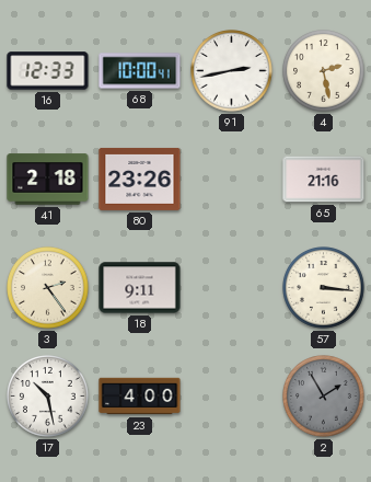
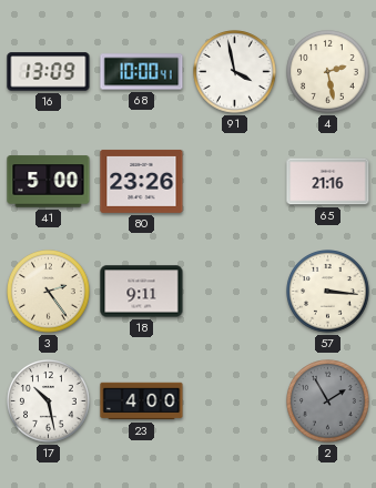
16: 12:33 -> 13:09
91: 2:43 -> 3:58
41: 2:18 -> 5:00
